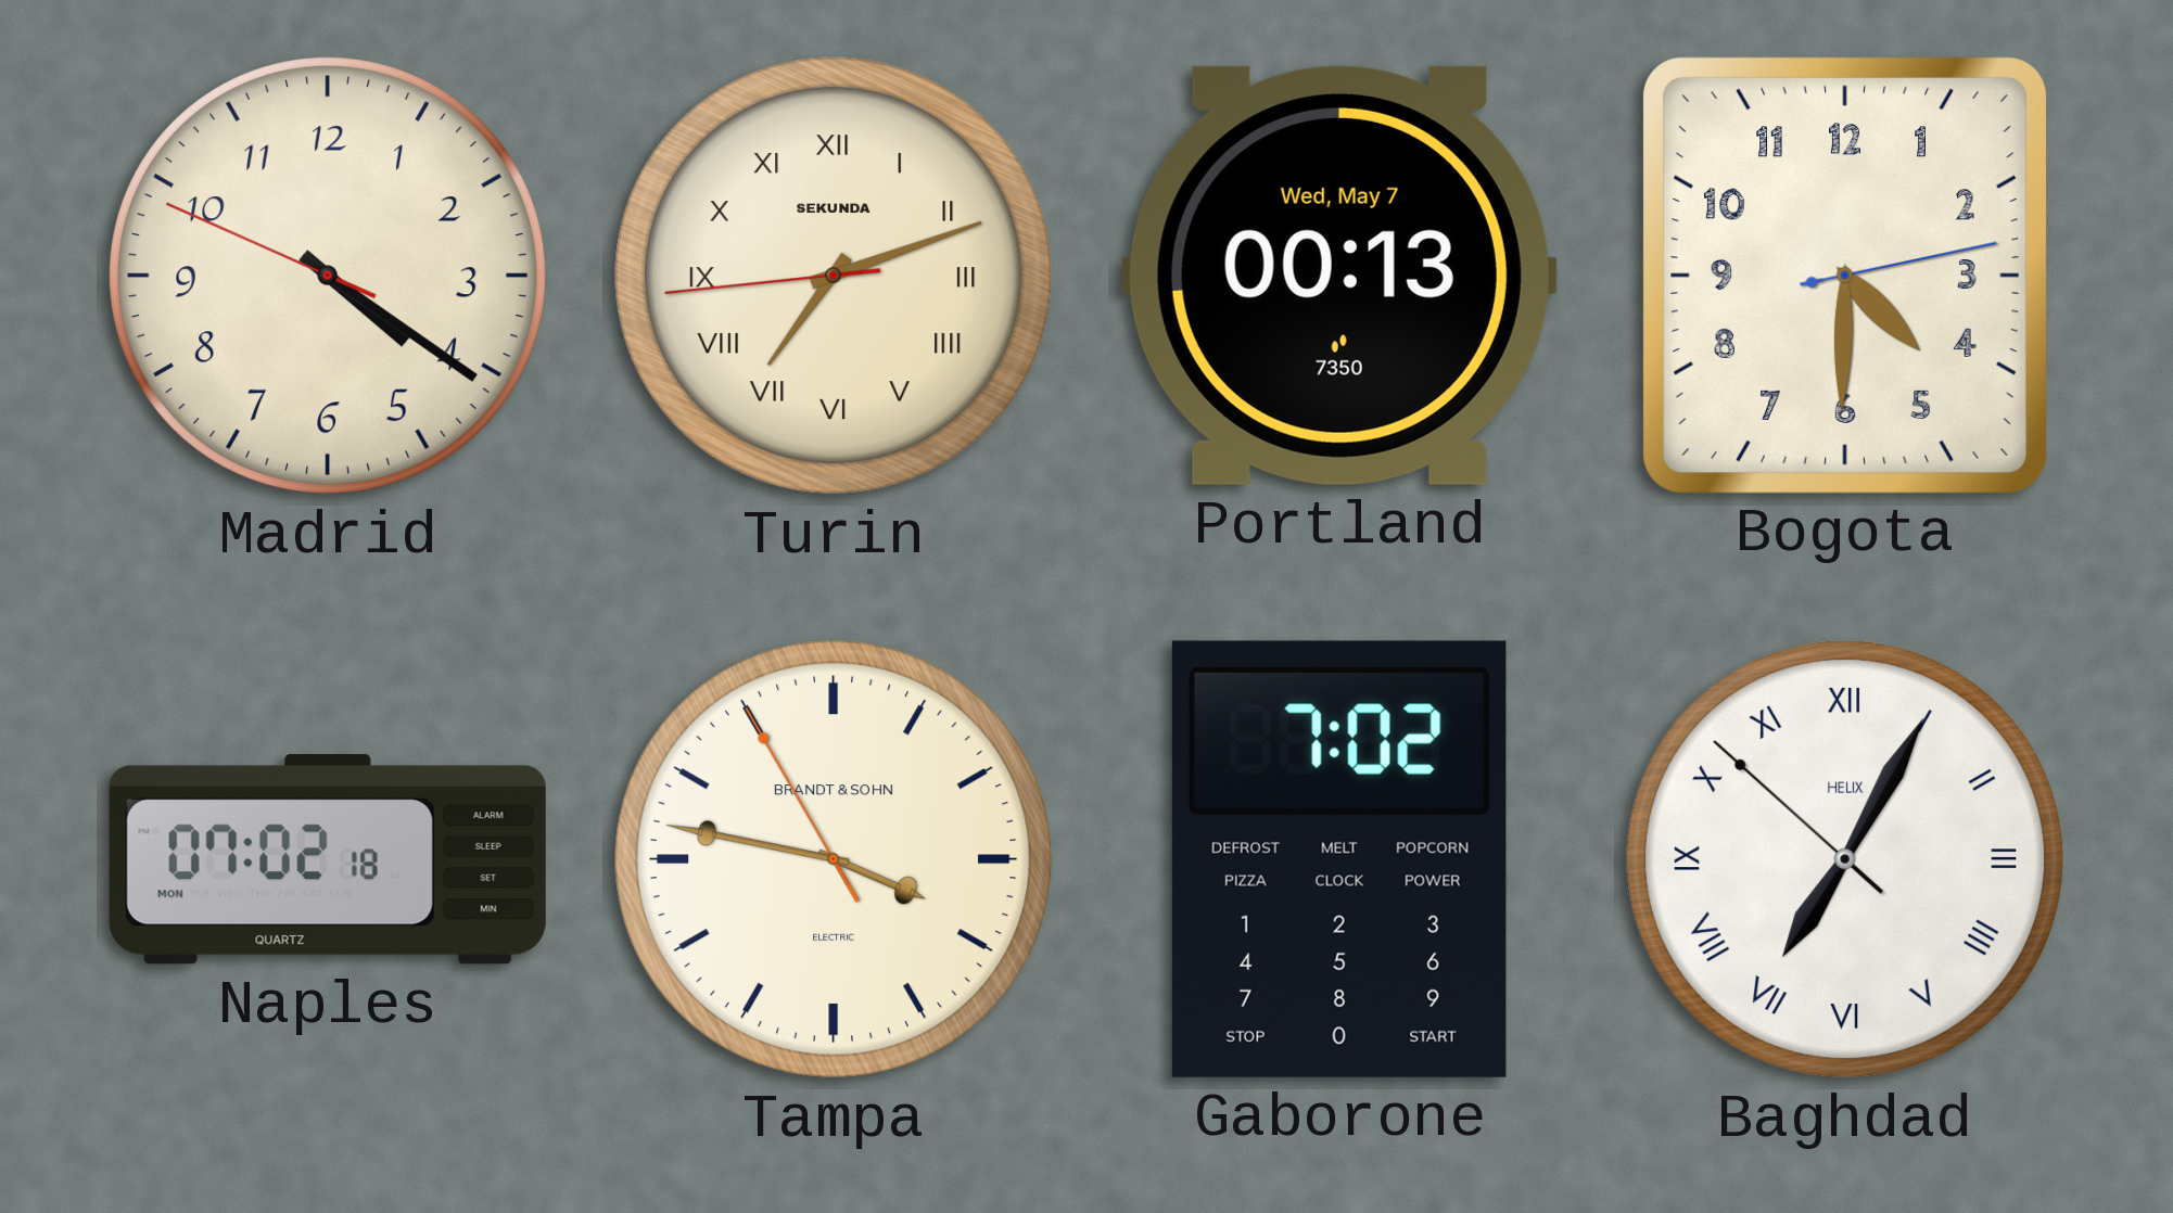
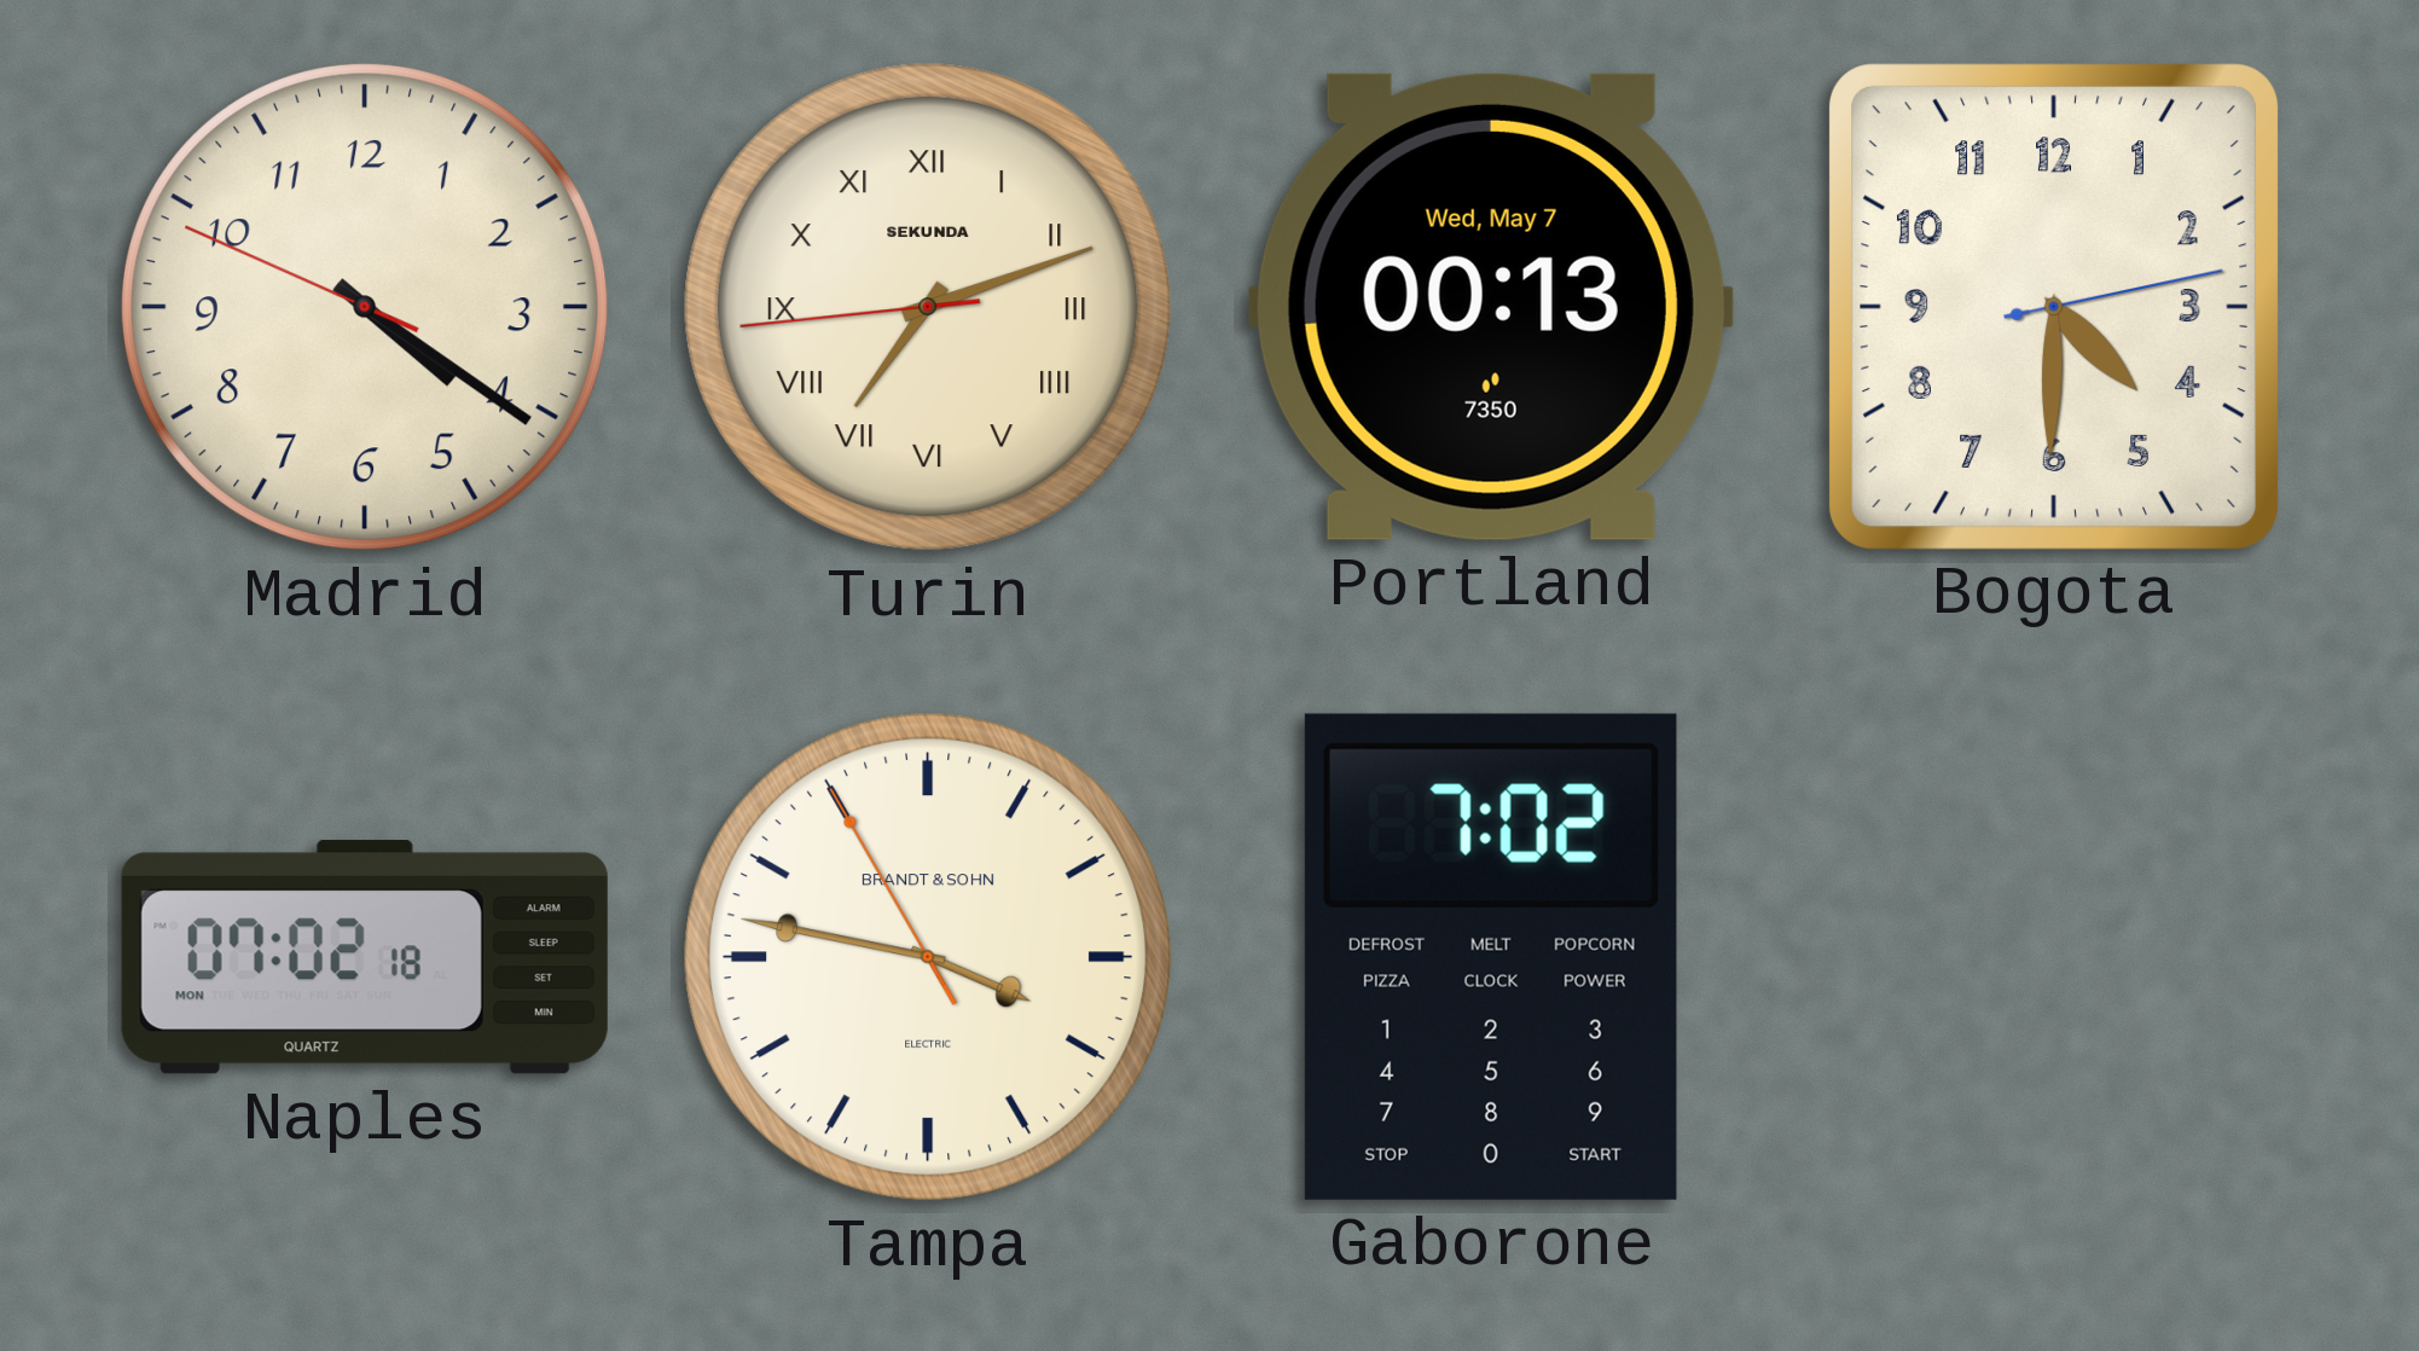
Baghdad: 7:04 -> none
